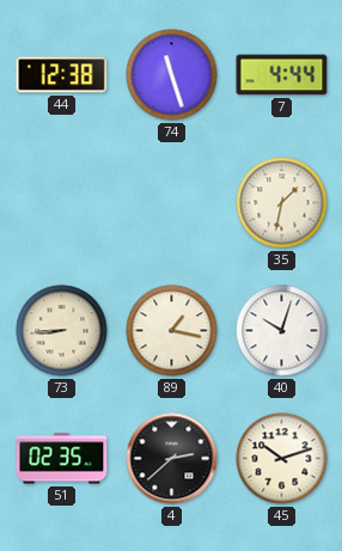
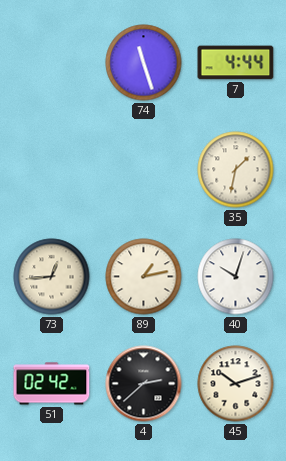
44: 12:38 -> none
73: 8:44 -> 12:44
89: 1:17 -> 1:13
51: 02:35 -> 02:42
